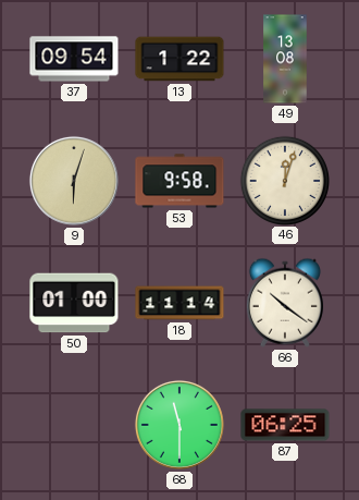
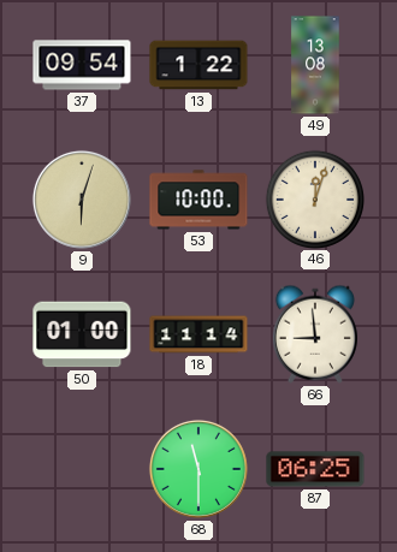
53: 9:58 -> 10:00
66: 10:21 -> 8:59
